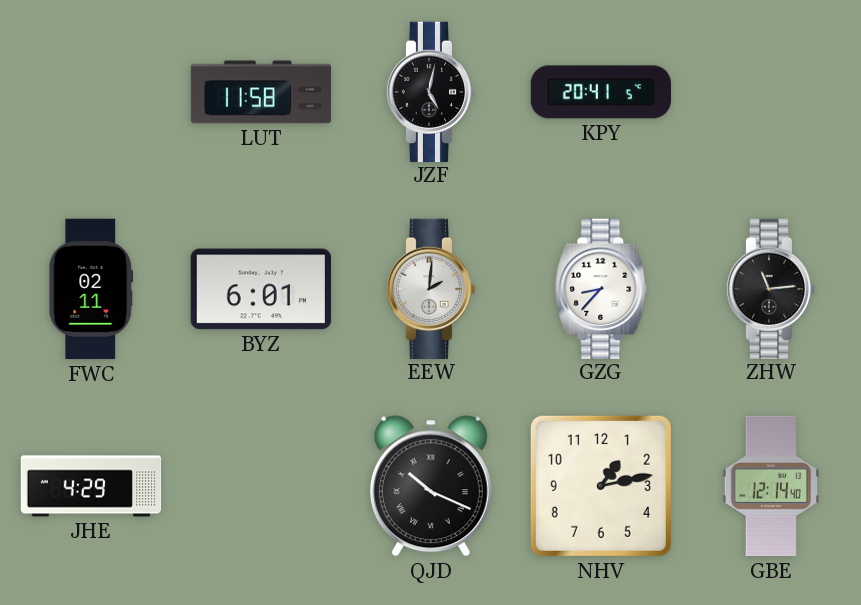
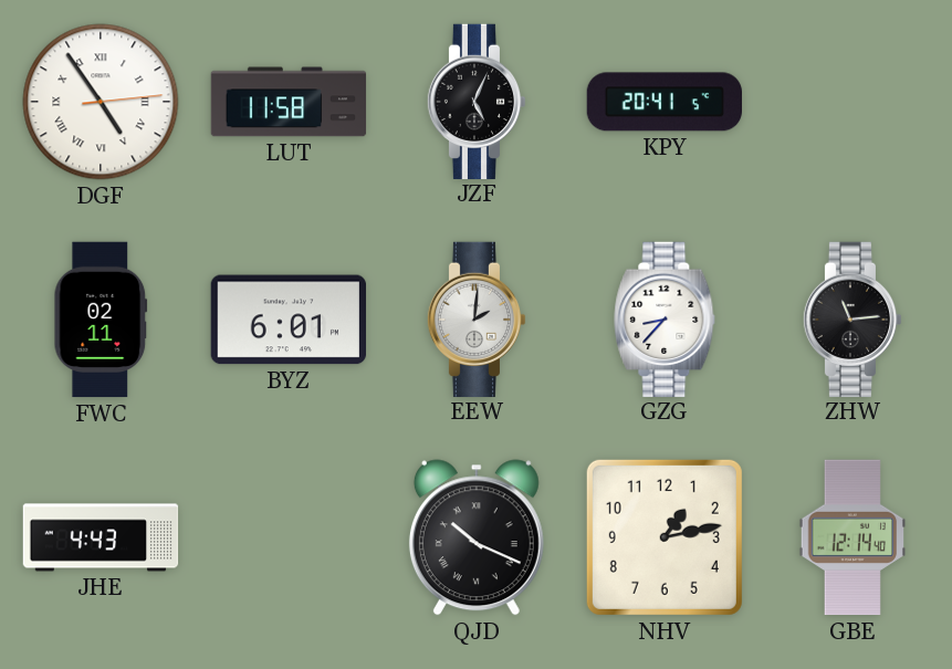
DGF: none -> 4:54
JZF: 5:02 -> 5:04
JHE: 4:29 -> 4:43
